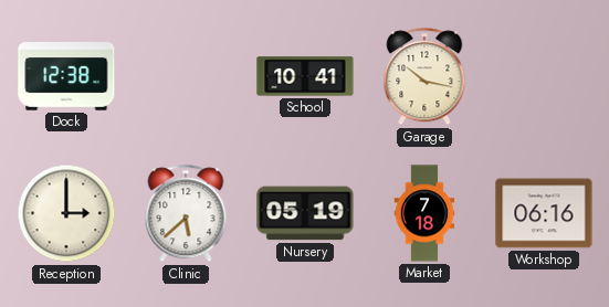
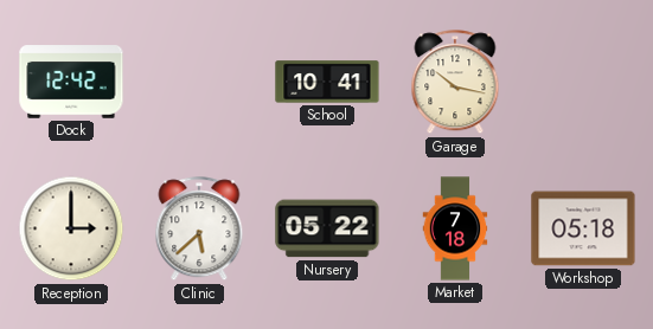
Dock: 12:38 -> 12:42
Nursery: 05:19 -> 05:22
Workshop: 06:16 -> 05:18
